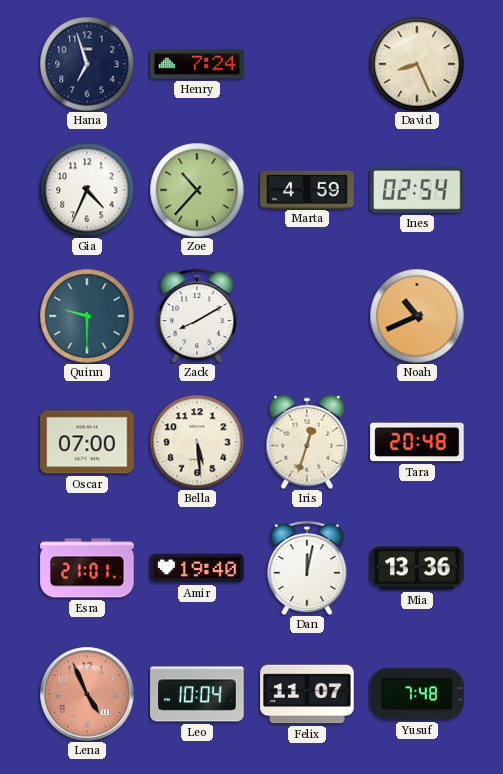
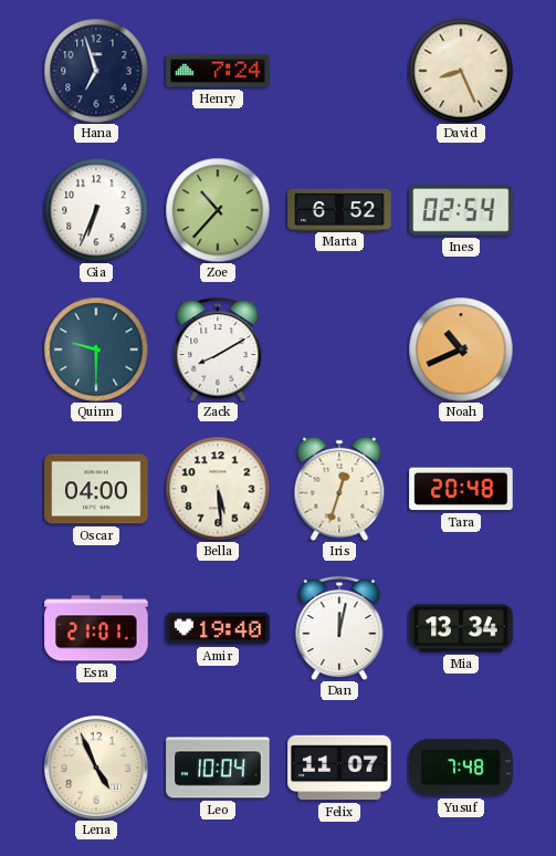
Gia: 4:34 -> 6:34
Marta: 4:59 -> 6:52
Oscar: 07:00 -> 04:00
Mia: 13:36 -> 13:34
Lena dial: salmon -> cream
